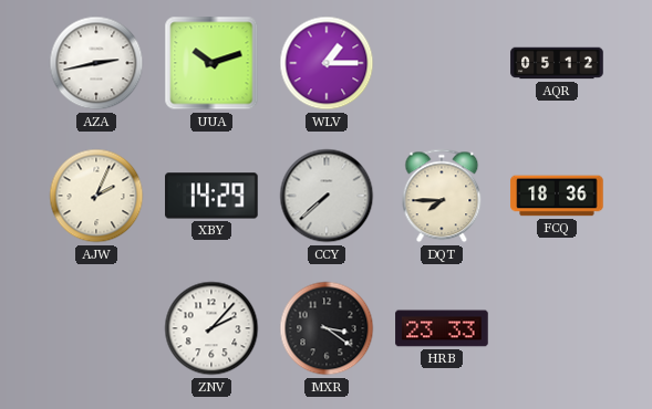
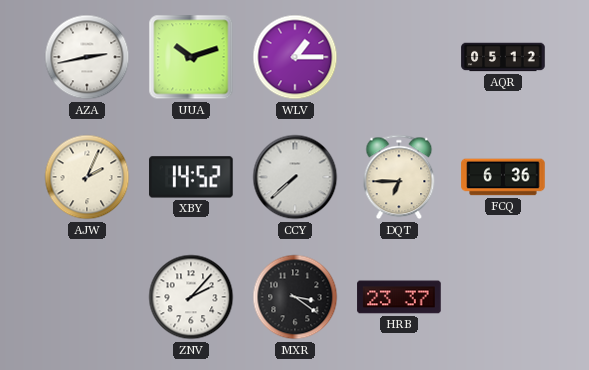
XBY: 14:29 -> 14:52
DQT: 7:45 -> 6:45
FCQ: 18:36 -> 6:36
HRB: 23:33 -> 23:37
